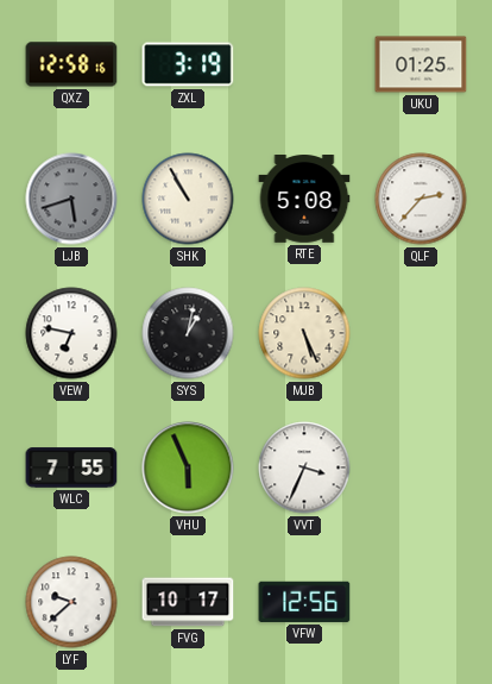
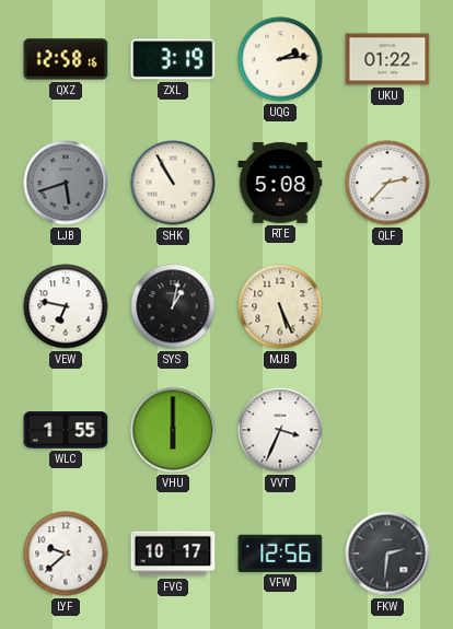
UQG: none -> 2:14
UKU: 01:25 -> 01:22
WLC: 7:55 -> 1:55
VHU: 5:56 -> 6:00
FKW: none -> 2:31
